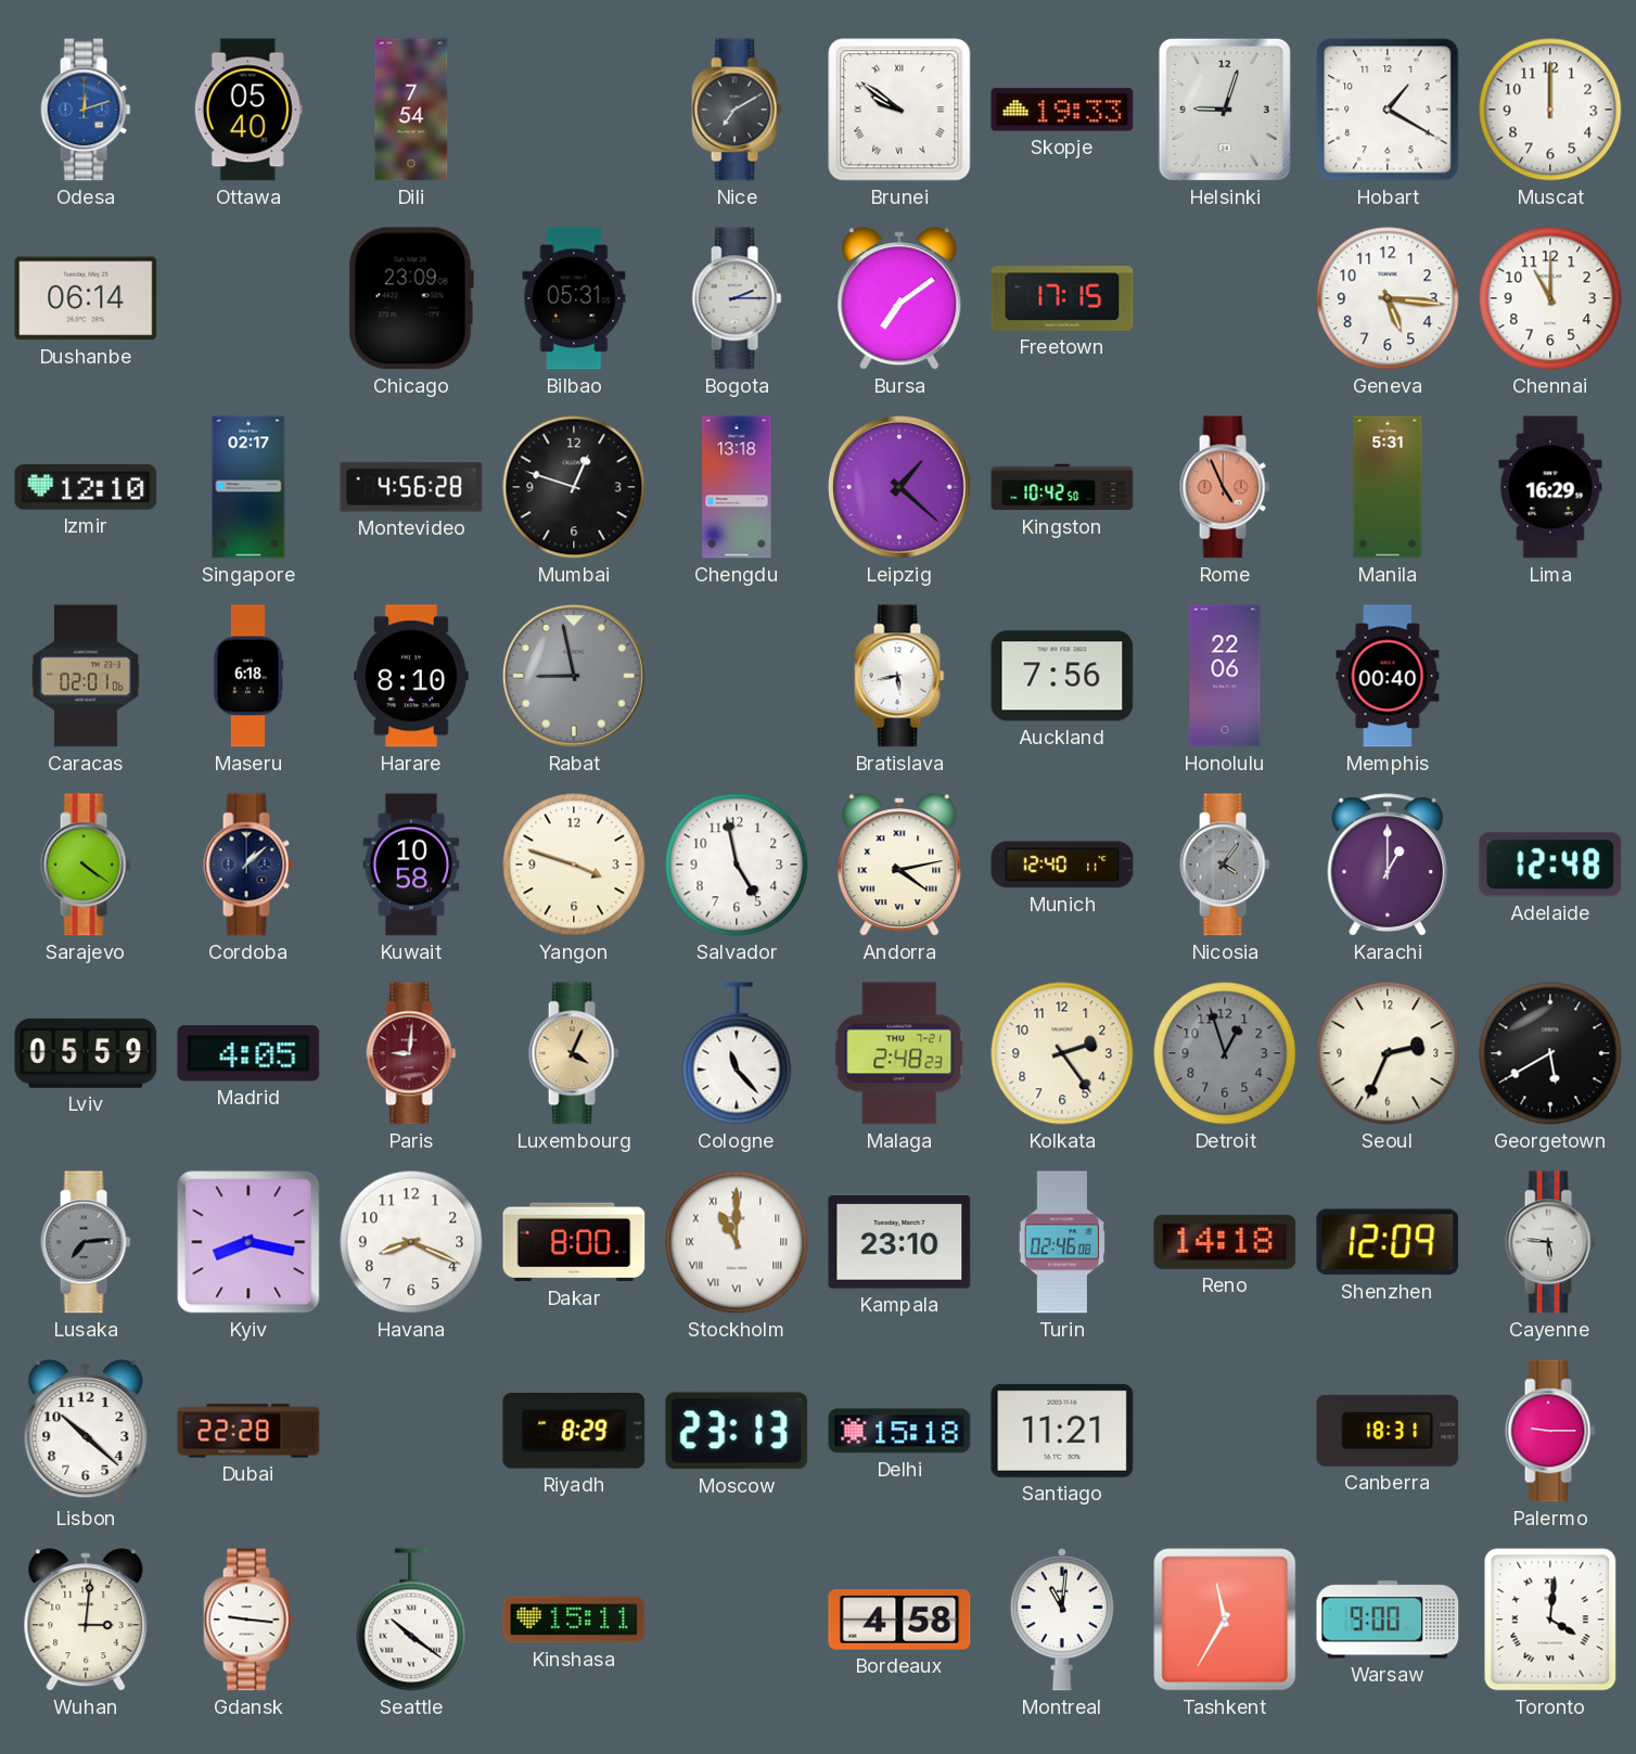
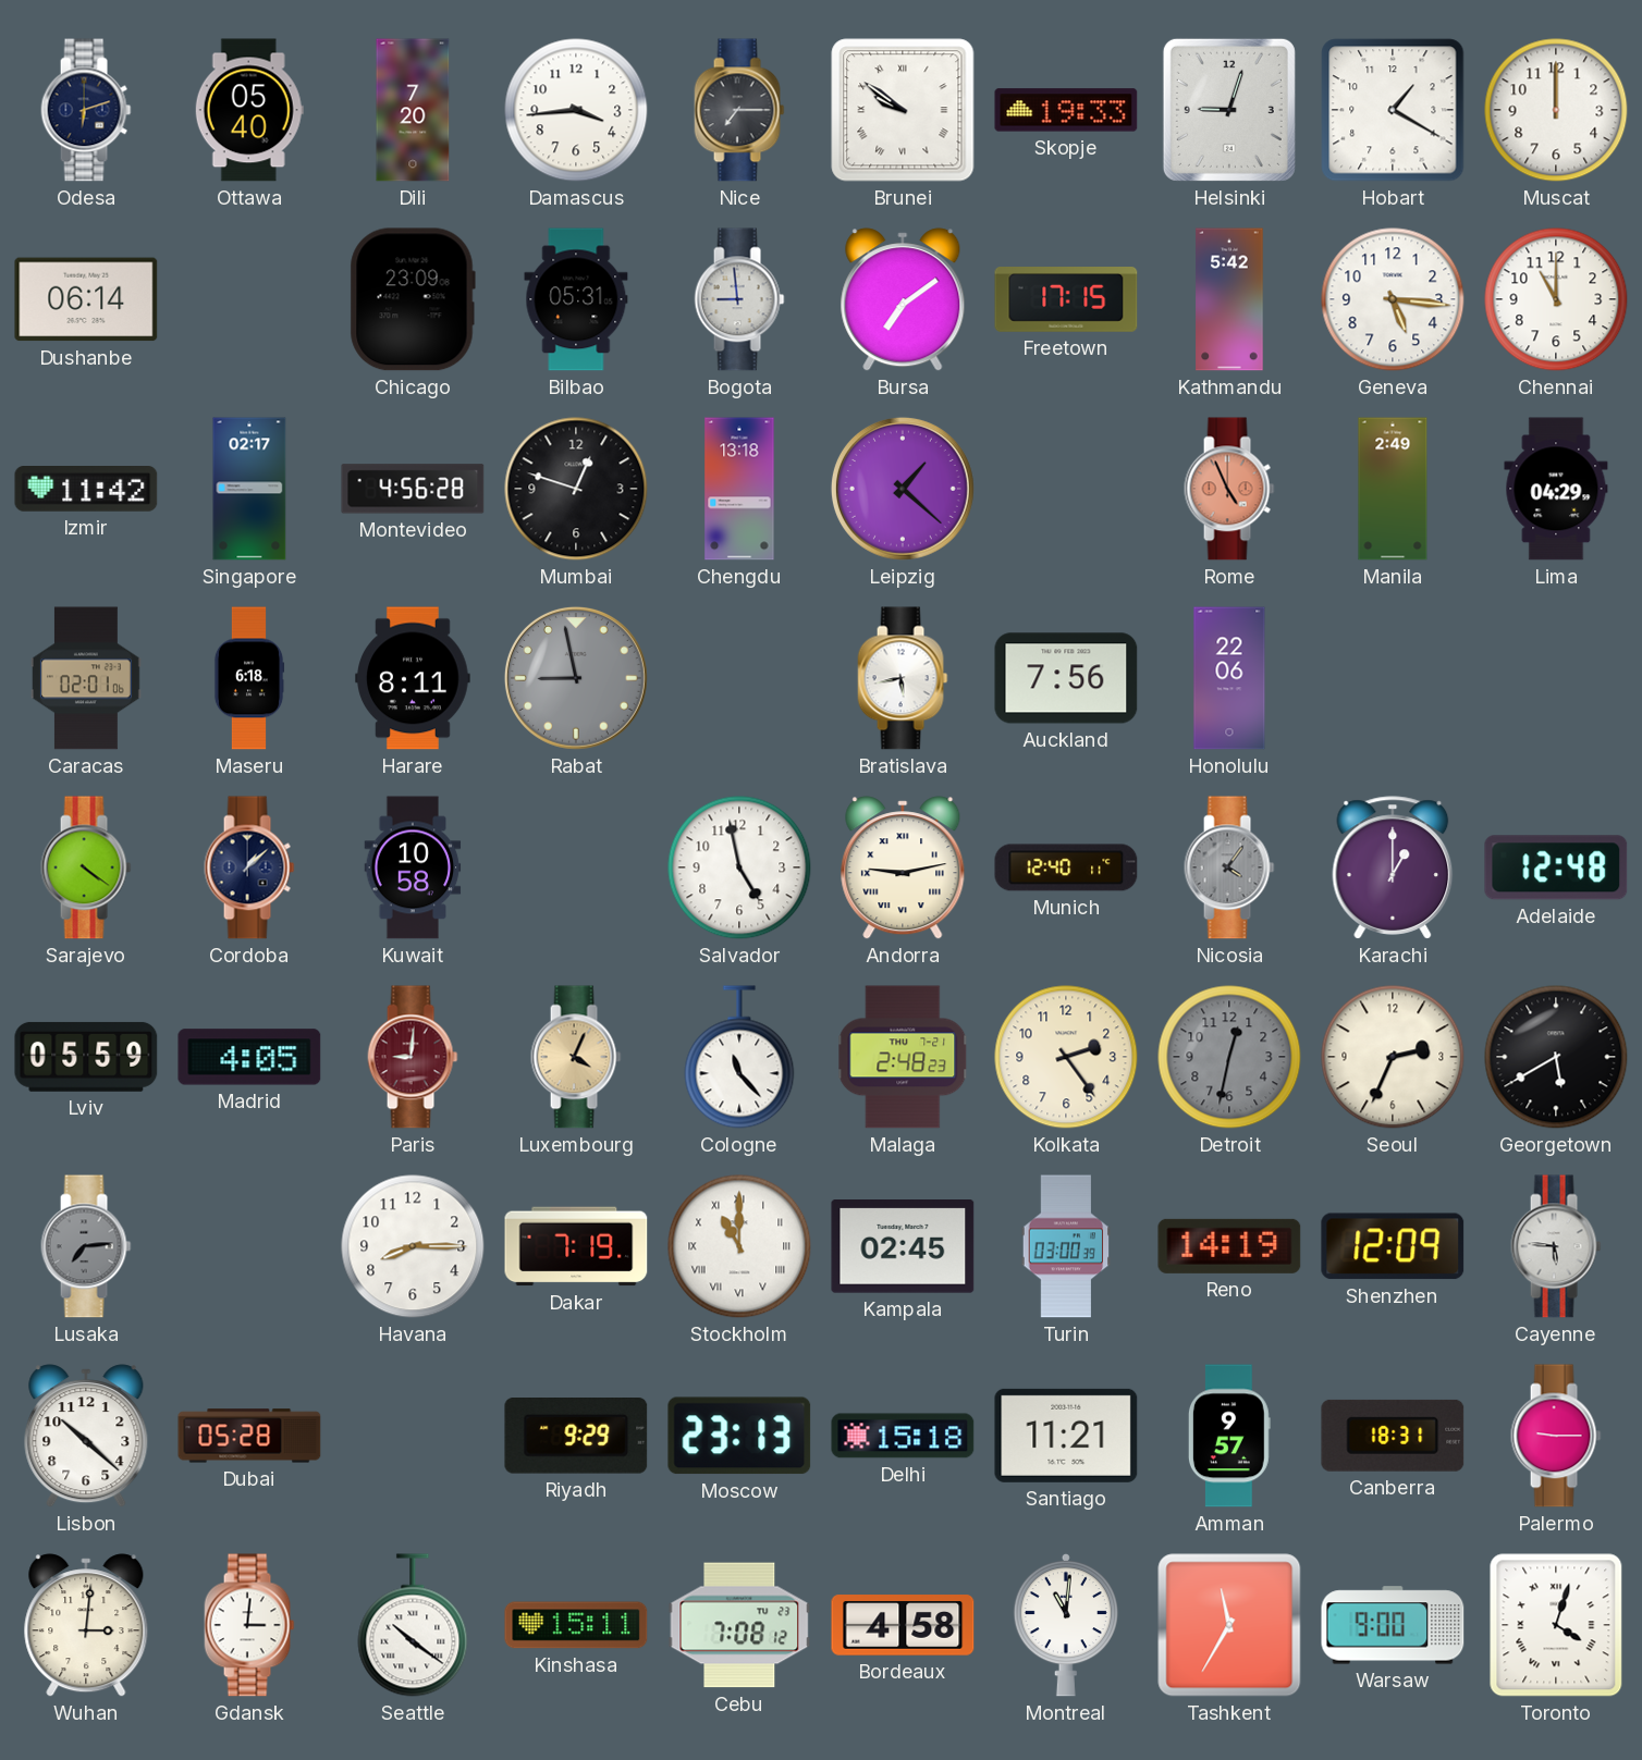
Odesa: 12:12 -> 6:12
Odesa dial: blue -> navy
Dili: 7:54 -> 7:20
Damascus: none -> 3:44
Nice: 7:10 -> 7:15
Bogota: 2:15 -> 8:59
Kathmandu: none -> 5:42
Izmir: 12:10 -> 11:42
Kingston: 10:42 -> none
Manila: 5:31 -> 2:49
Lima: 16:29 -> 04:29
Harare: 8:10 -> 8:11
Memphis: 00:40 -> none
Yangon: 3:48 -> none
Andorra: 4:13 -> 9:13
Detroit: 12:57 -> 12:32
Kyiv: 8:17 -> none
Havana: 8:19 -> 8:15
Dakar: 8:00 -> 7:19
Kampala: 23:10 -> 02:45
Turin: 02:46 -> 03:00
Reno: 14:18 -> 14:19
Dubai: 22:28 -> 05:28
Riyadh: 8:29 -> 9:29
Amman: none -> 9:57
Gdansk: 9:16 -> 3:01
Cebu: none -> 7:08
Toronto: 4:01 -> 4:03
